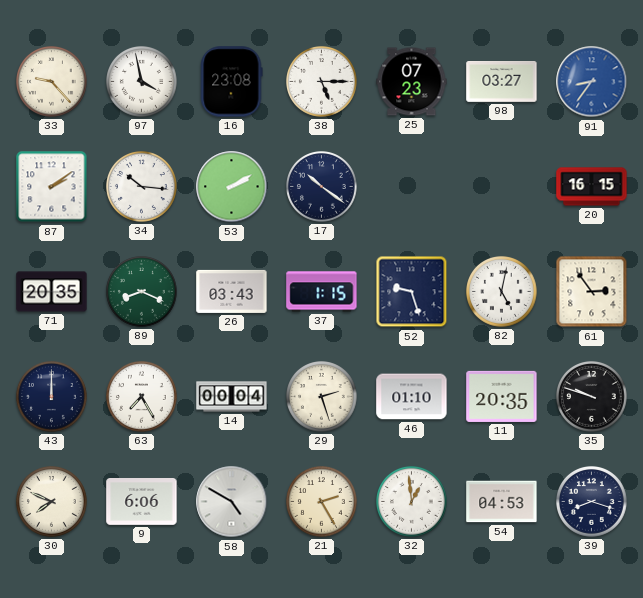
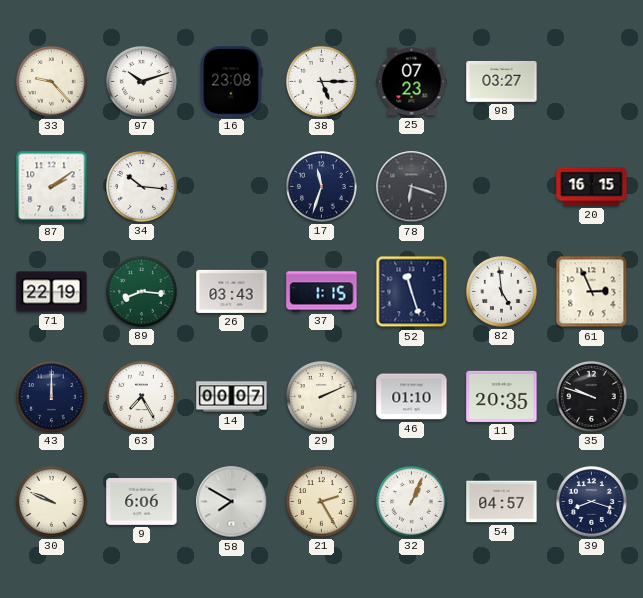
97: 3:58 -> 10:12
91: 8:36 -> none
53: 2:10 -> none
17: 10:21 -> 11:33
78: none -> 6:18
71: 20:35 -> 22:19
89: 8:19 -> 8:16
52: 9:27 -> 11:27
82: 5:02 -> 4:59
61: 2:54 -> 2:56
14: 00:04 -> 00:07
29: 2:27 -> 2:11
30: 7:49 -> 9:49
58: 4:50 -> 7:50
32: 12:59 -> 1:04
54: 04:53 -> 04:57
